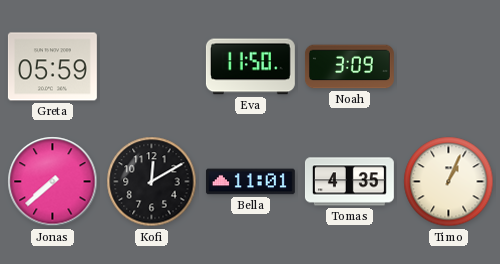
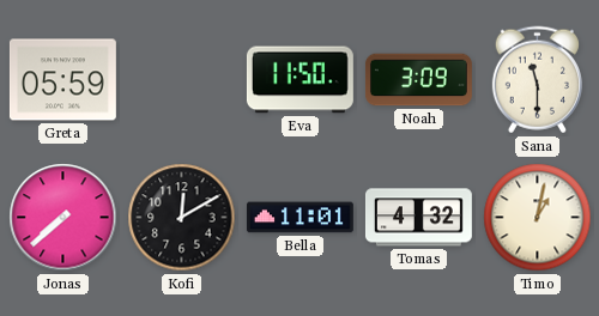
Sana: none -> 11:30
Tomas: 4:35 -> 4:32
Timo: 1:04 -> 1:02
